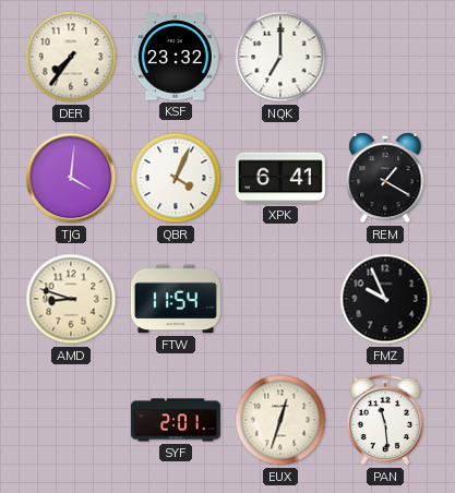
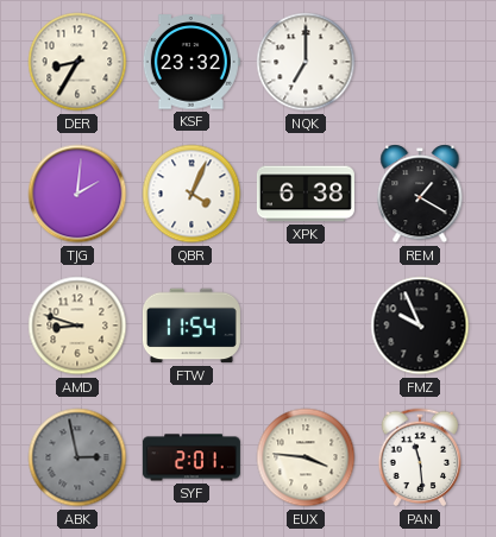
DER: 7:36 -> 8:35
TJG: 4:01 -> 2:01
XPK: 6:41 -> 6:38
ABK: none -> 2:58
EUX: 12:33 -> 3:46
